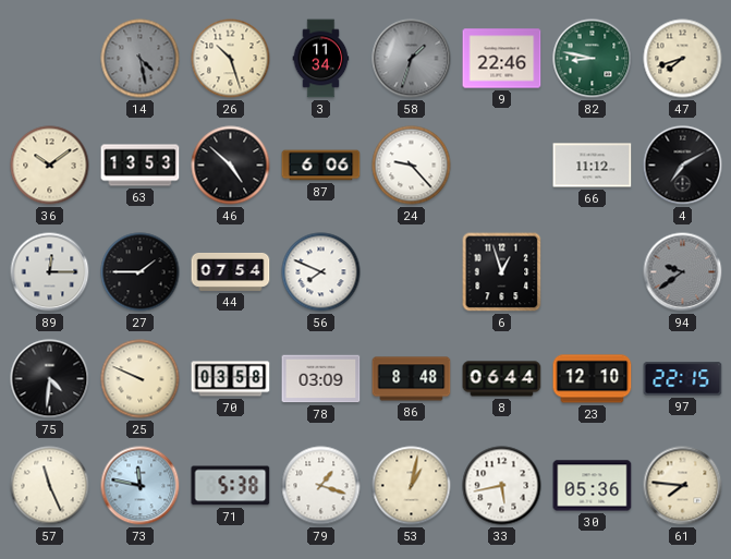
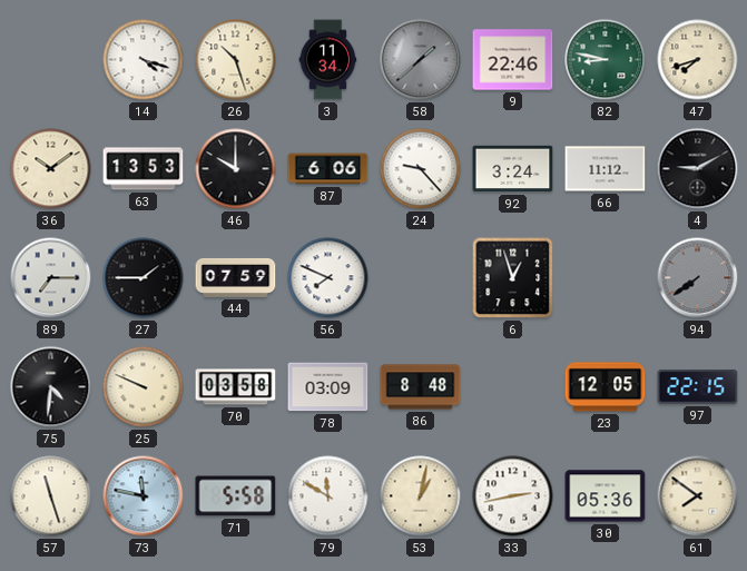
14: 4:28 -> 4:18
14 dial: grey -> white
58: 1:33 -> 1:38
46: 4:52 -> 10:00
92: none -> 3:24
4: 7:10 -> 9:10
89: 12:15 -> 7:15
44: 07:54 -> 07:59
94: 9:39 -> 7:39
8: 06:44 -> none
23: 12:10 -> 12:05
57: 11:26 -> 11:27
71: 5:38 -> 5:58
79: 1:18 -> 11:50
33: 5:43 -> 2:43
61: 7:46 -> 7:51
